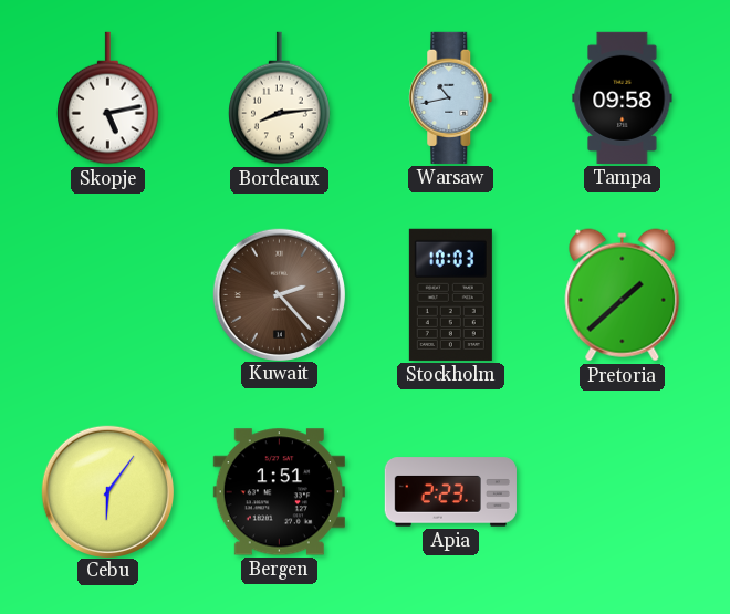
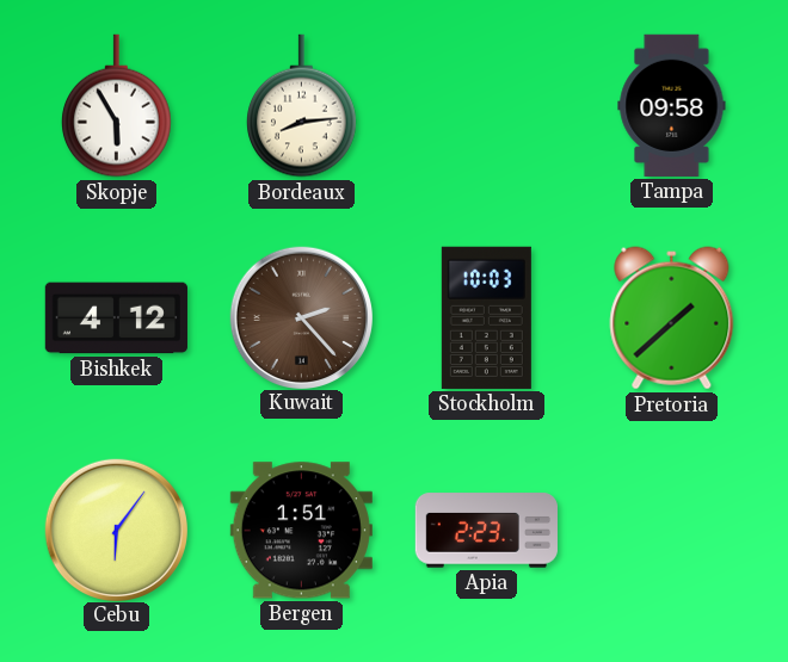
Skopje: 5:13 -> 5:55
Warsaw: 10:43 -> none
Bishkek: none -> 4:12
